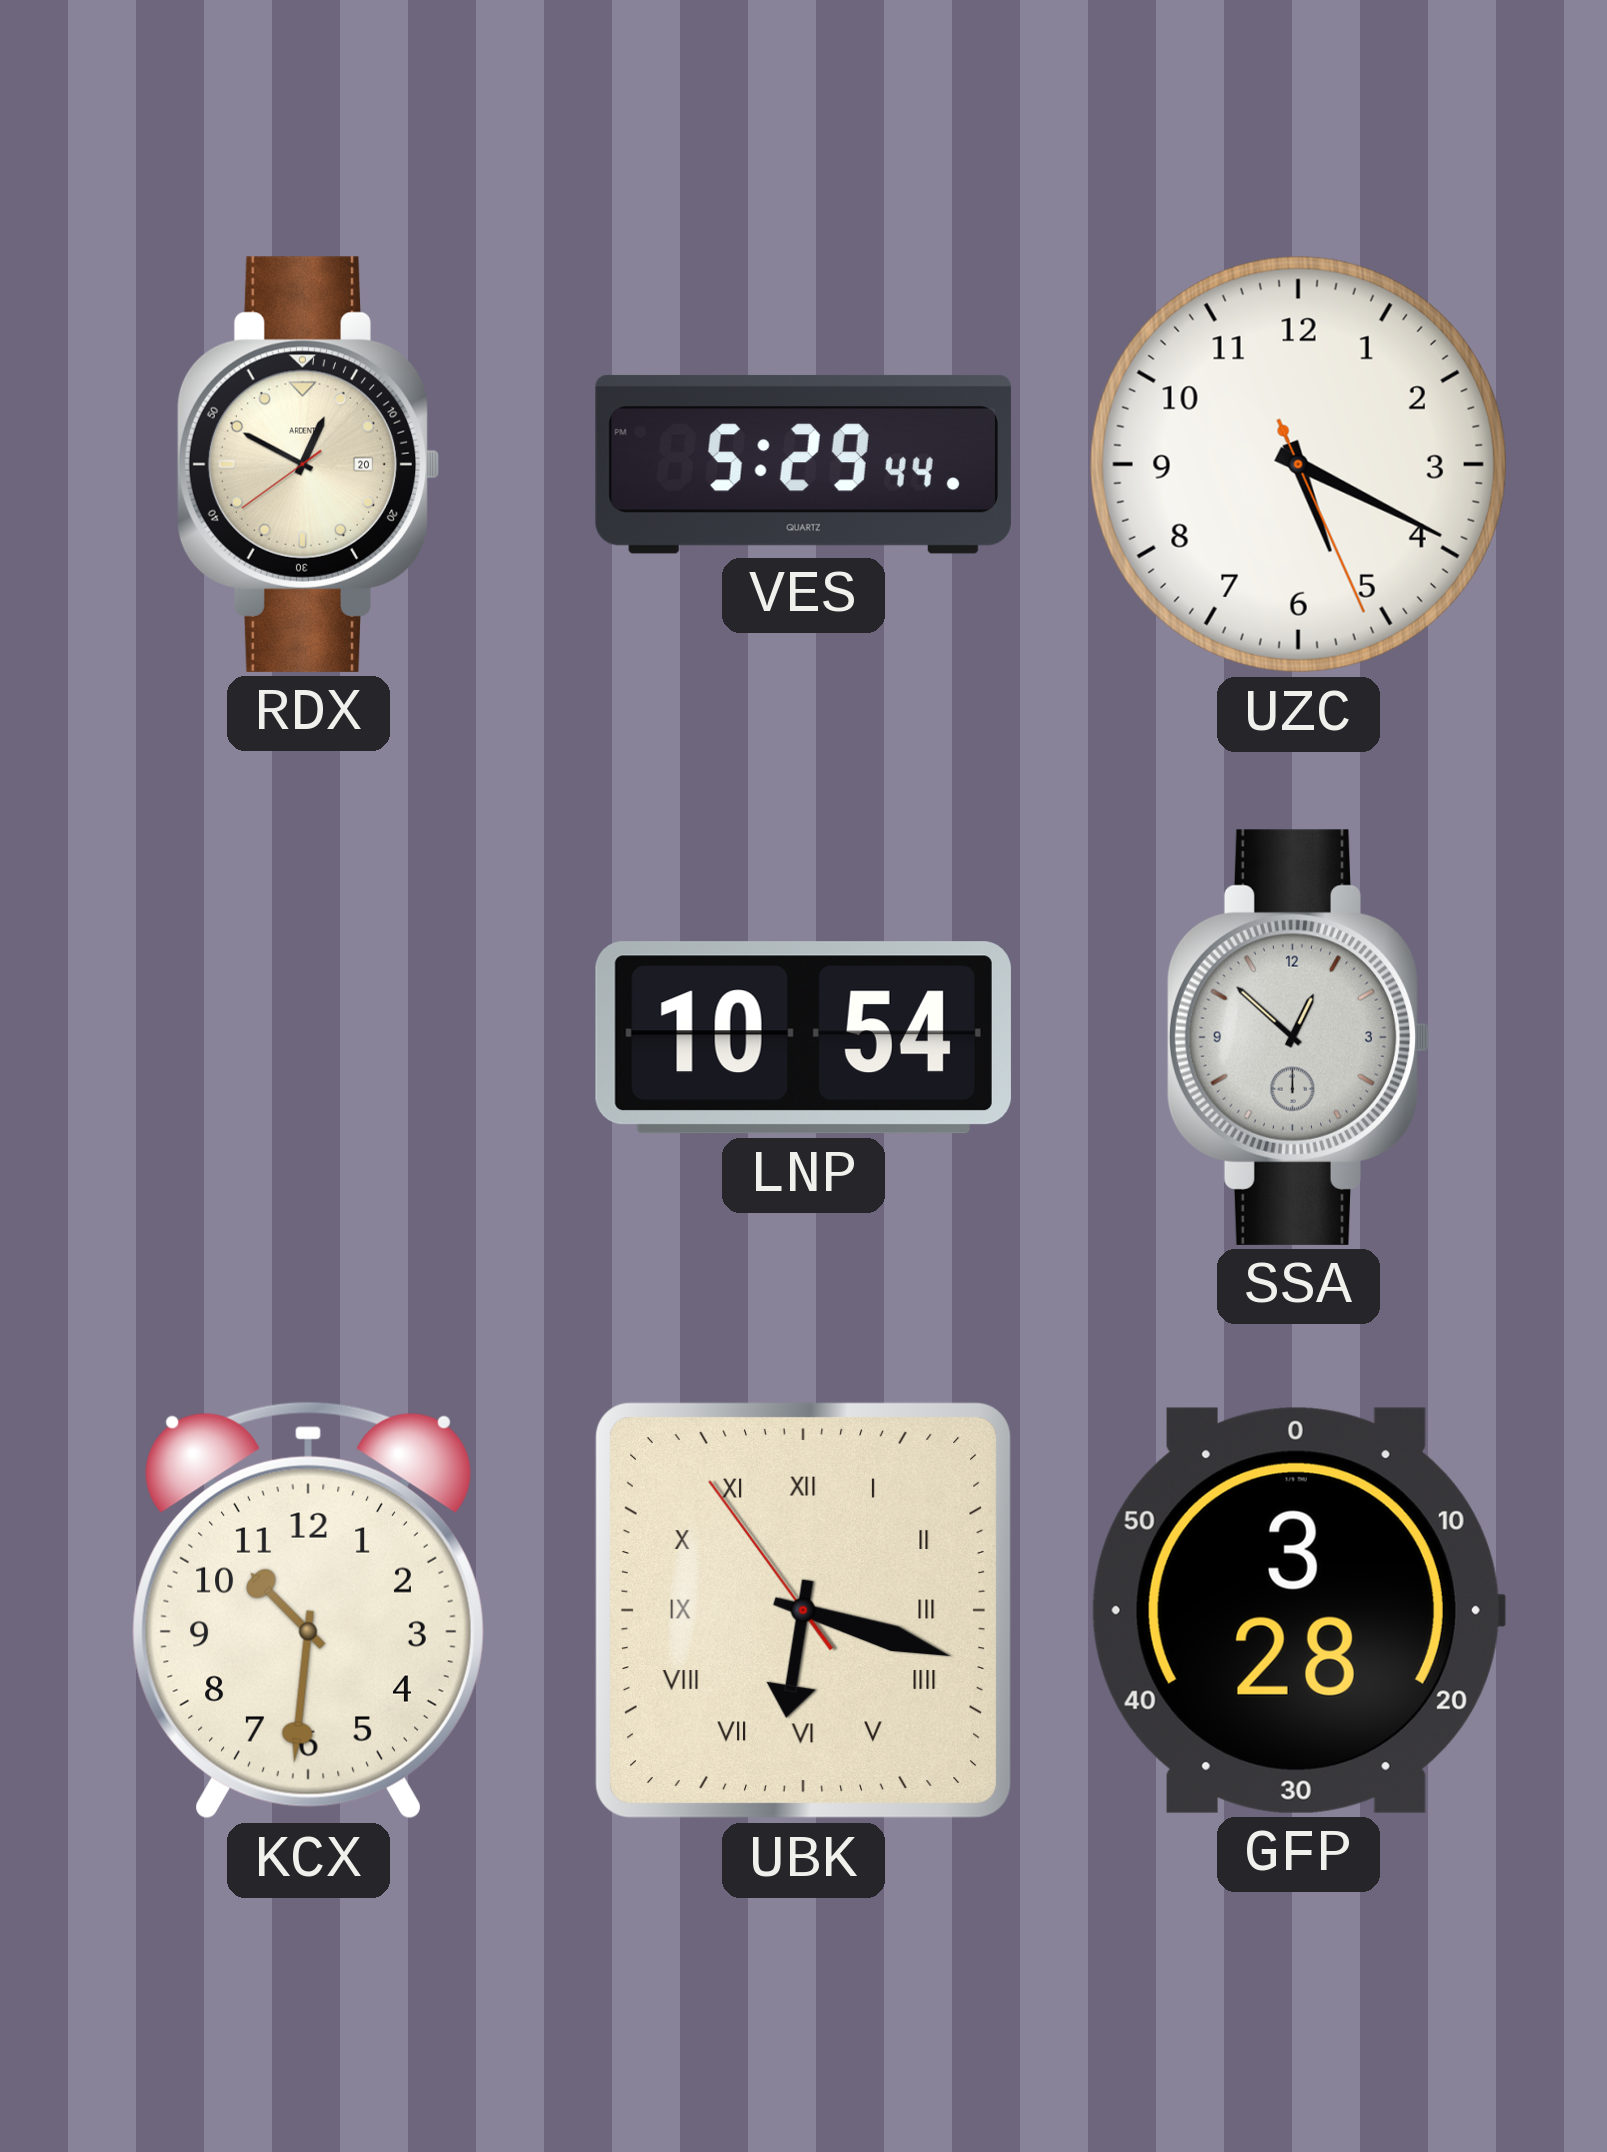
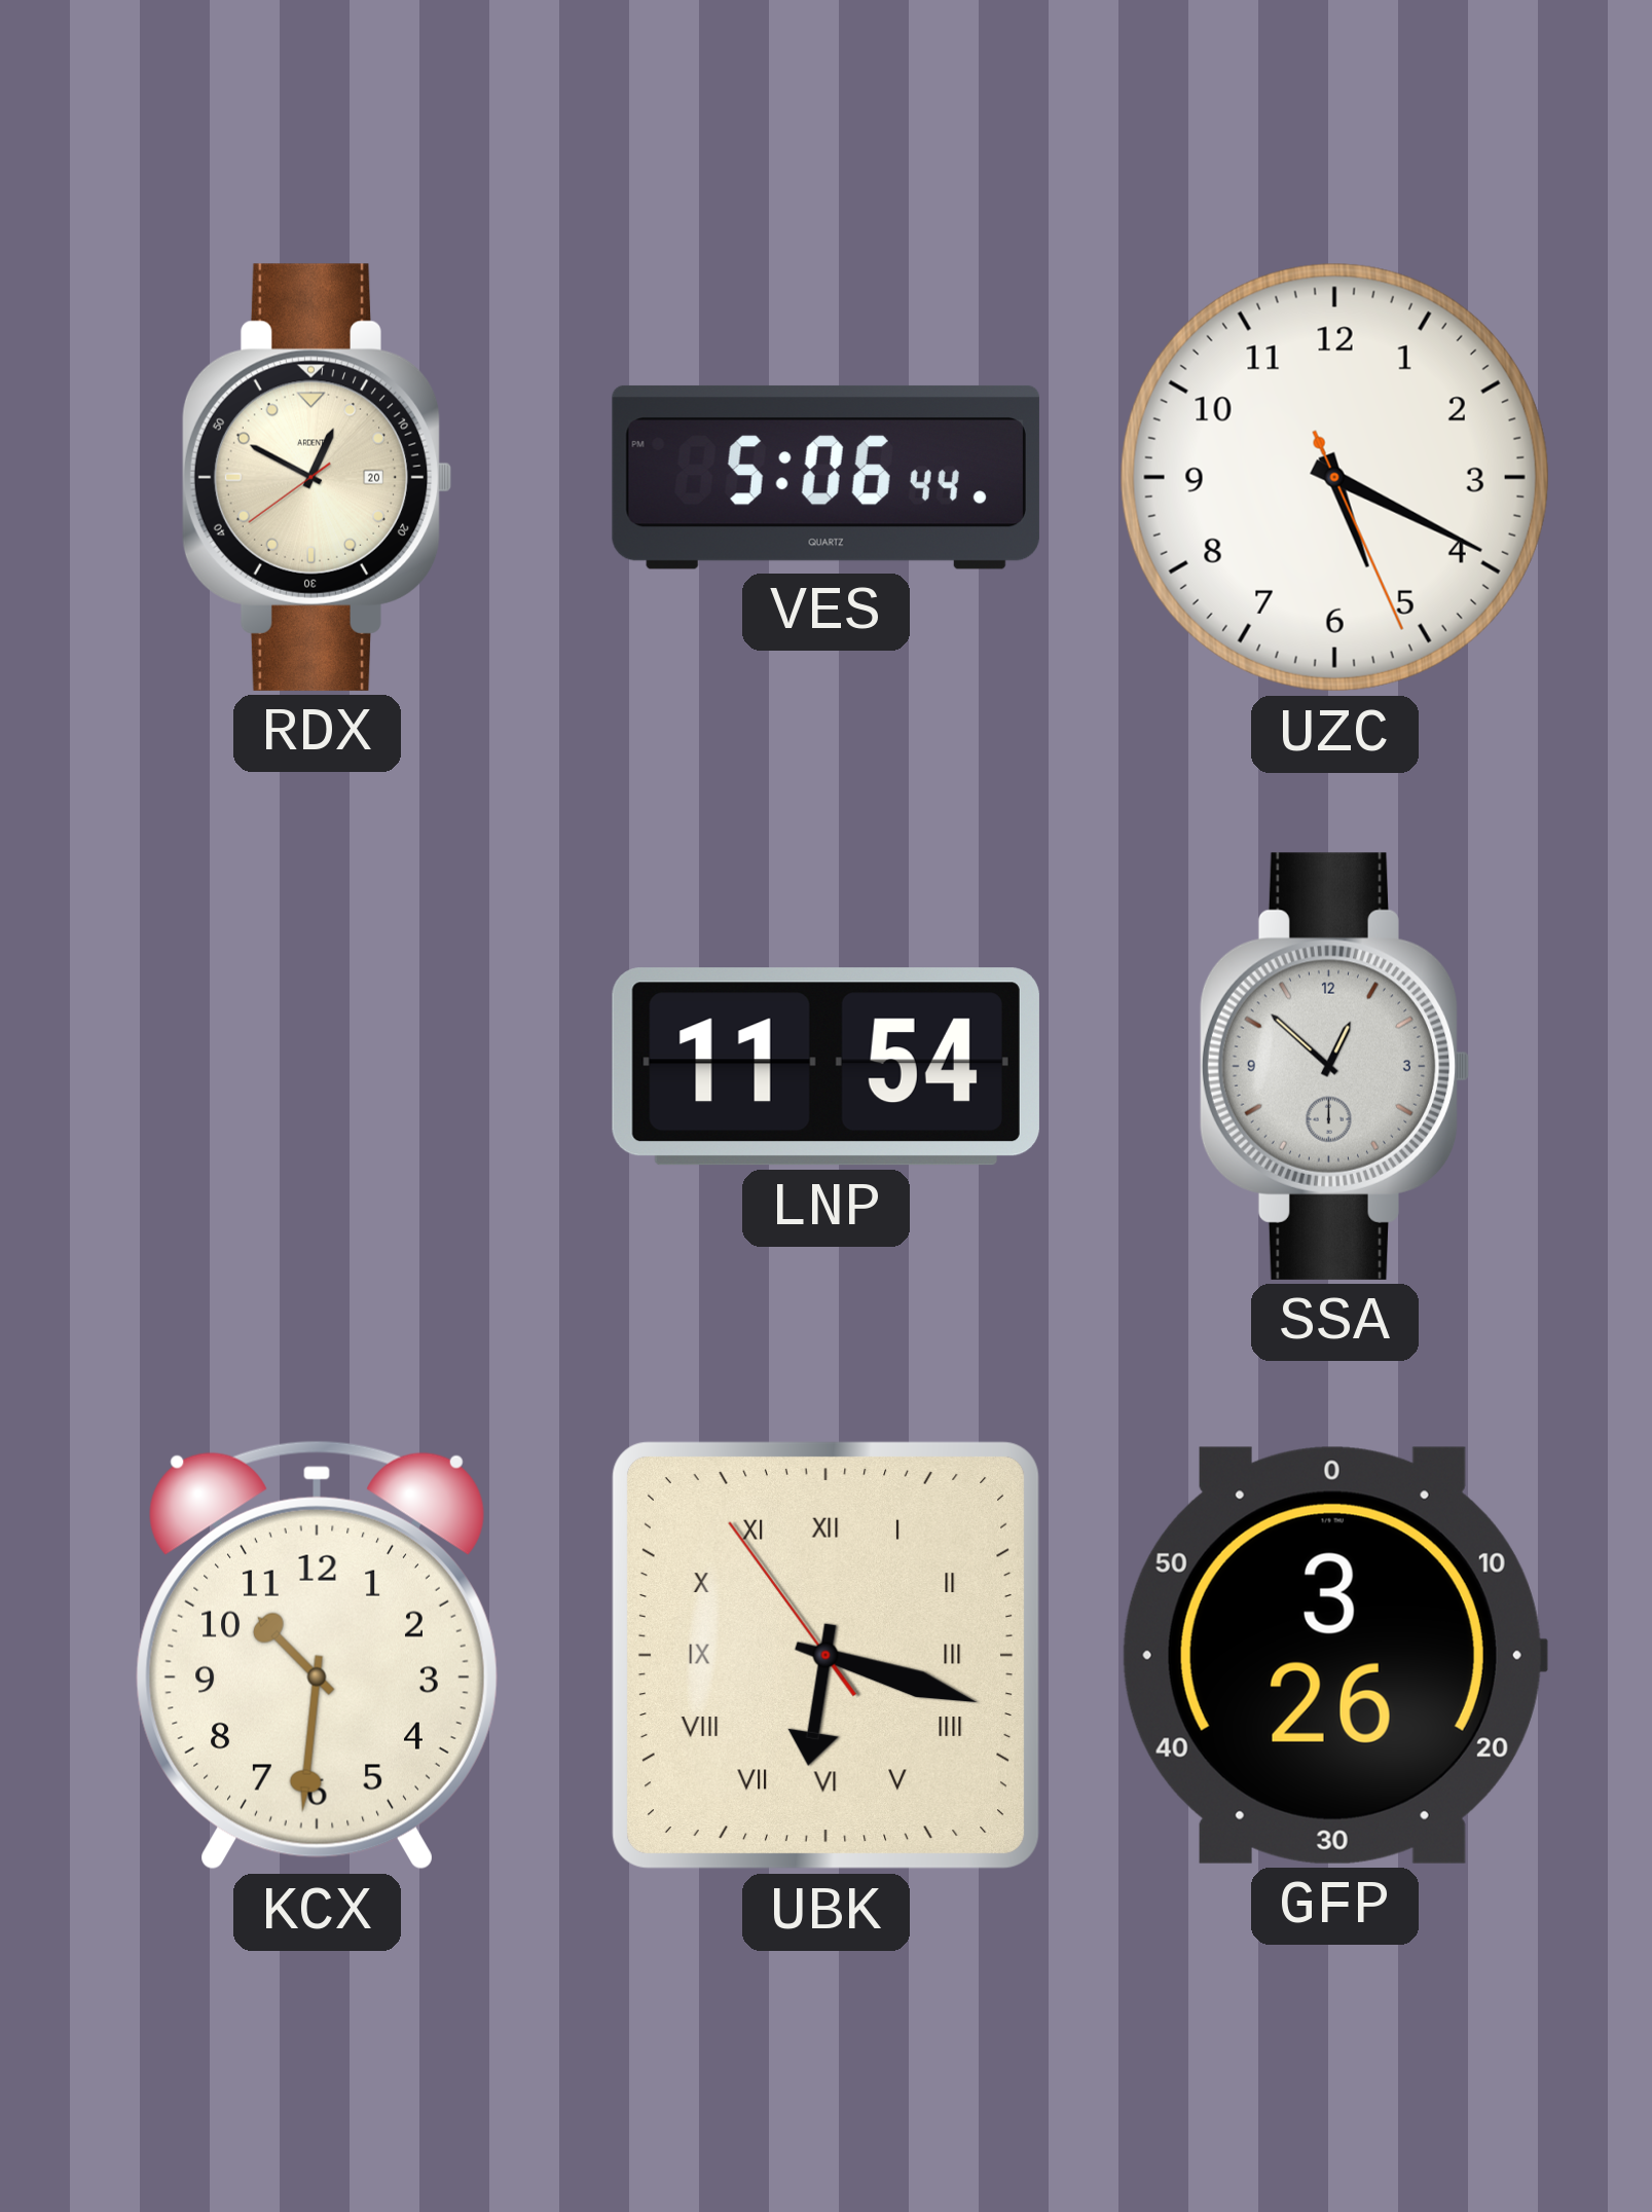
VES: 5:29 -> 5:06
LNP: 10:54 -> 11:54
GFP: 3:28 -> 3:26
